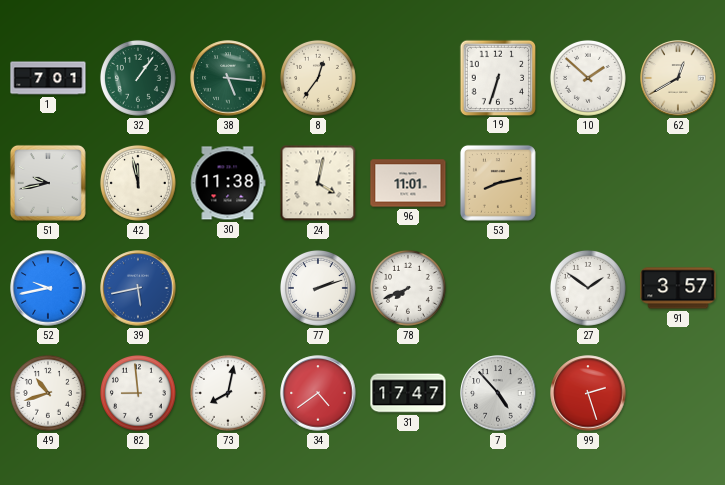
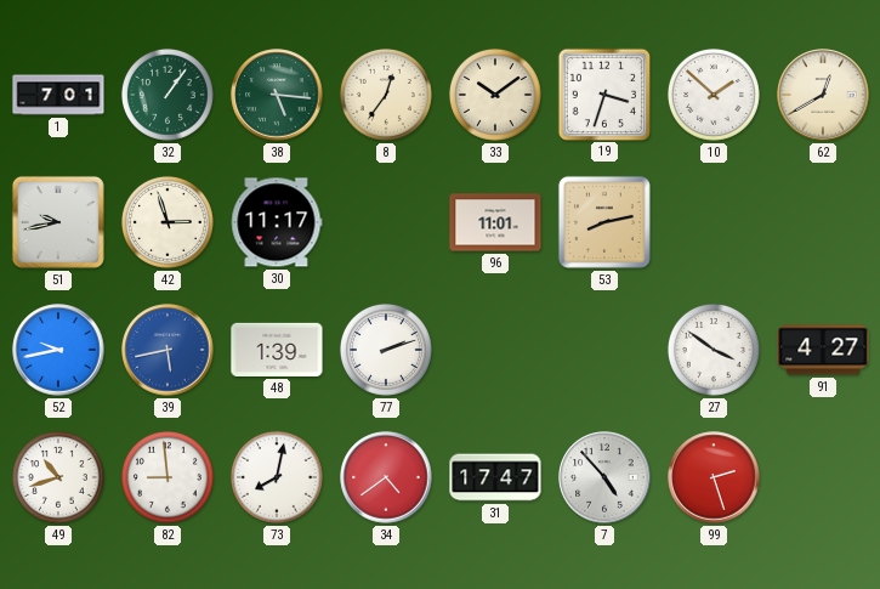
33: none -> 10:09
19: 6:33 -> 3:33
42: 11:58 -> 2:57
30: 11:38 -> 11:17
24: 4:02 -> none
48: none -> 1:39
78: 7:41 -> none
27: 1:51 -> 3:51
91: 3:57 -> 4:27
